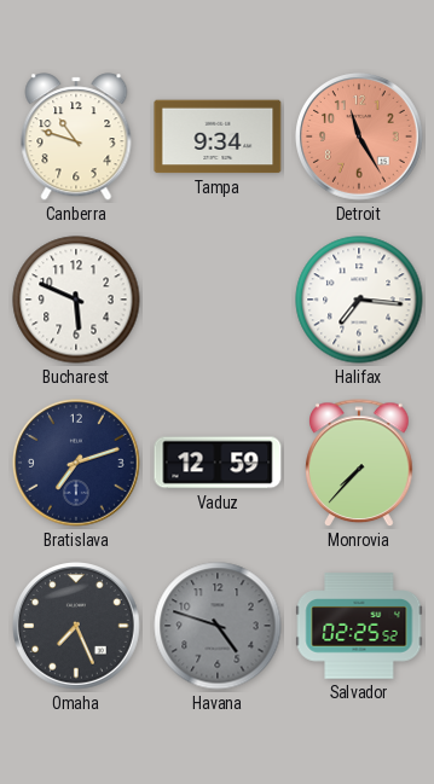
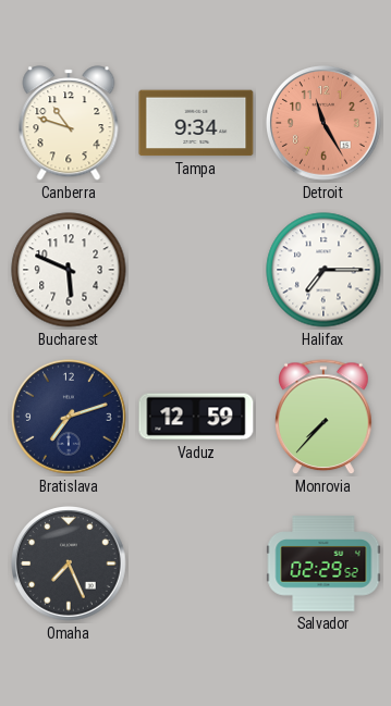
Halifax: 7:16 -> 7:15
Havana: 4:48 -> none
Salvador: 02:25 -> 02:29
